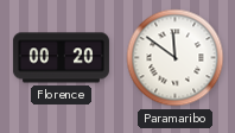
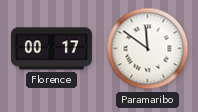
Florence: 00:20 -> 00:17
